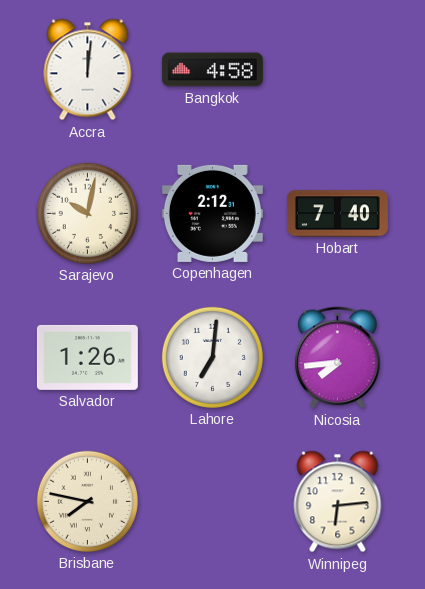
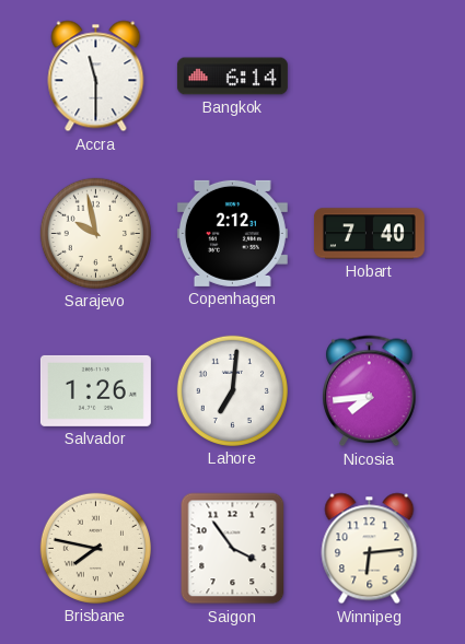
Accra: 12:01 -> 11:30
Bangkok: 4:58 -> 6:14
Sarajevo: 10:02 -> 9:58
Saigon: none -> 3:54
